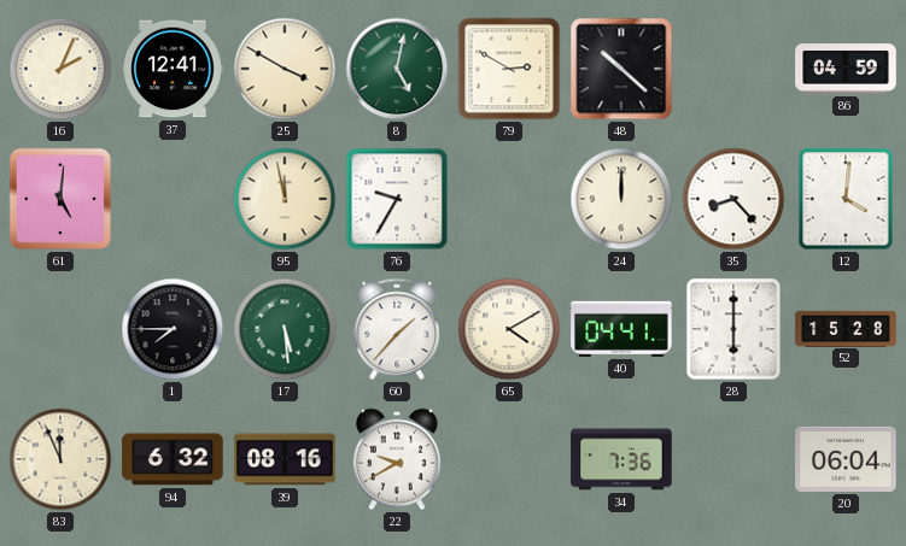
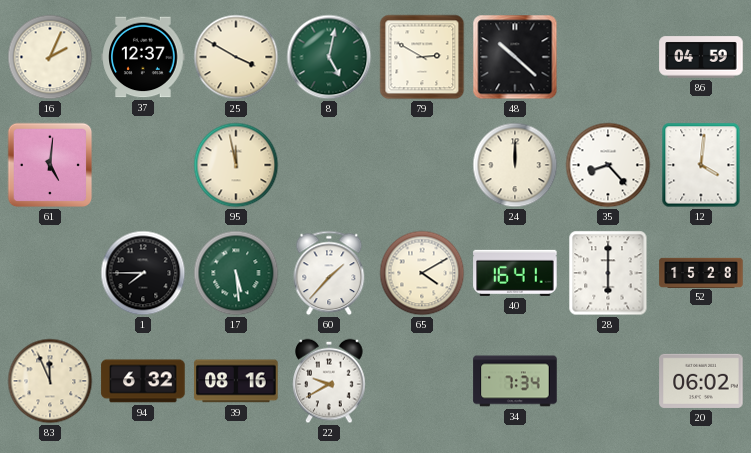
37: 12:41 -> 12:37
76: 9:35 -> none
40: 04:41 -> 16:41
34: 7:36 -> 7:34
20: 06:04 -> 06:02
